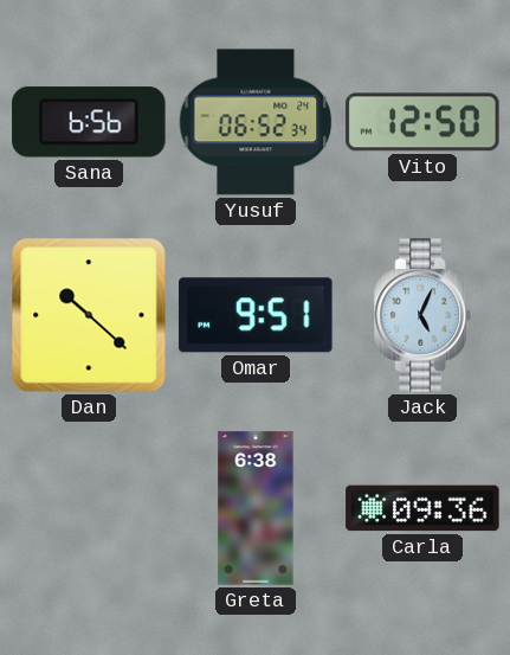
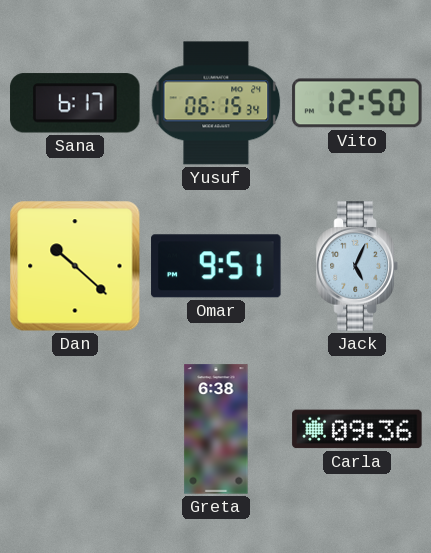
Sana: 6:56 -> 6:17
Yusuf: 06:52 -> 06:15
